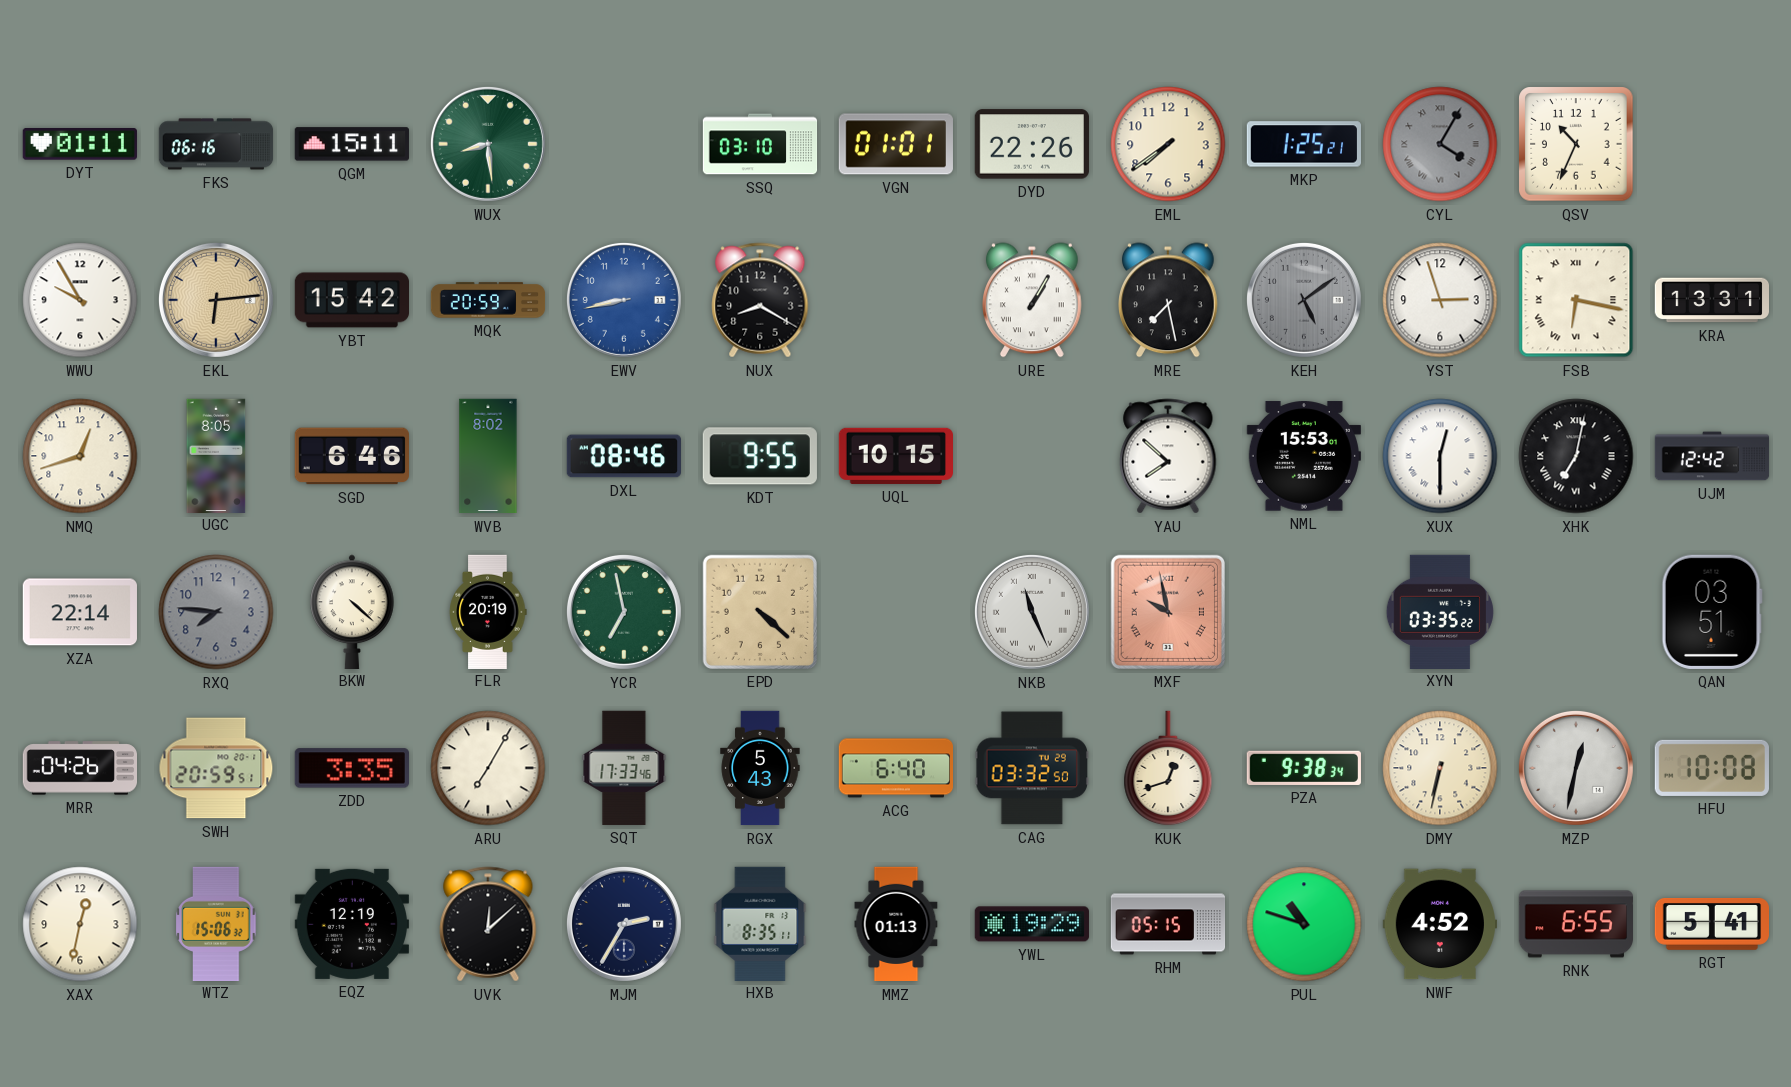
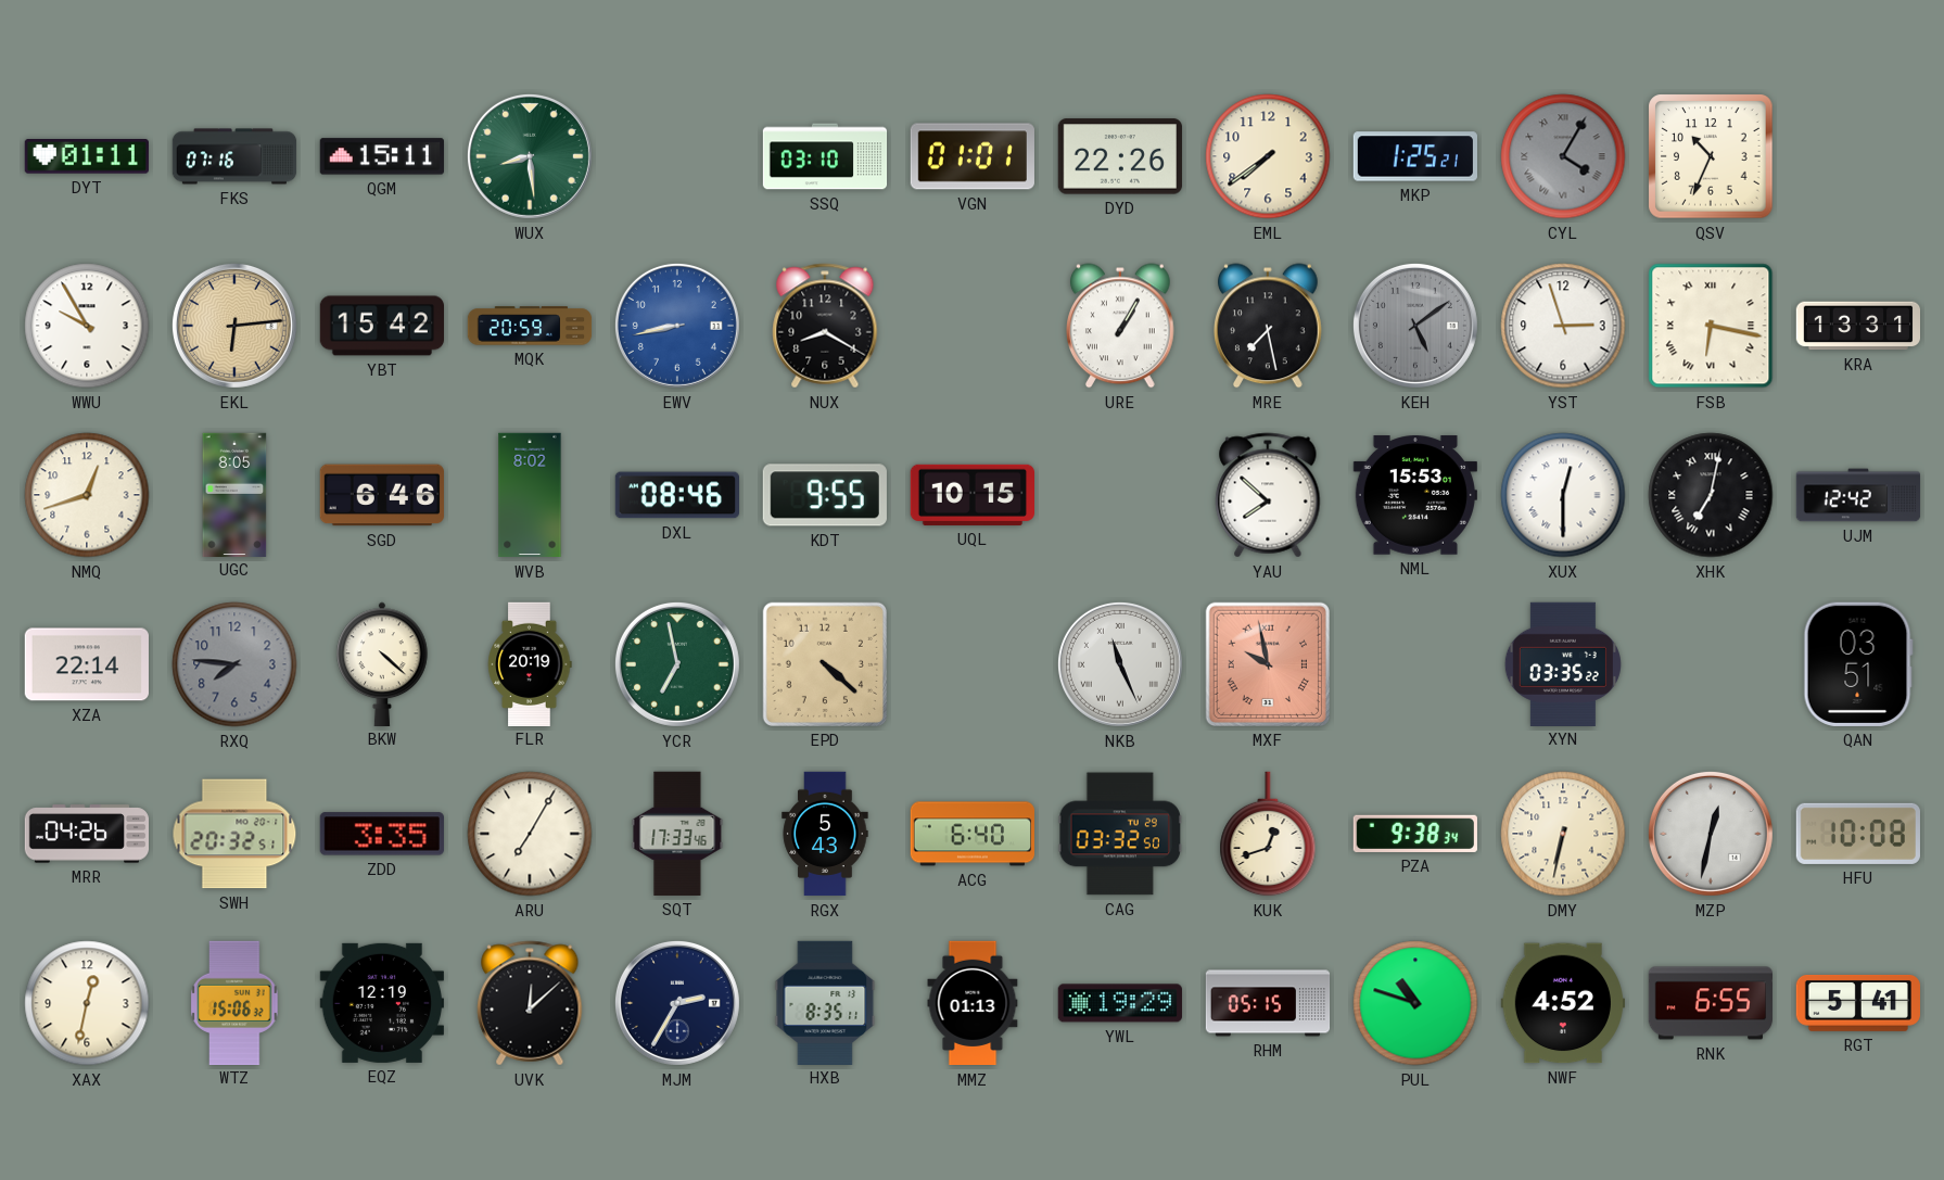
FKS: 06:16 -> 07:16
SWH: 20:59 -> 20:32
